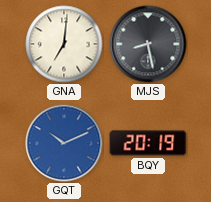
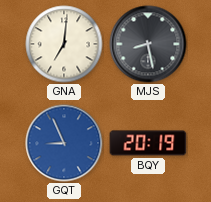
GQT: 10:11 -> 8:56
